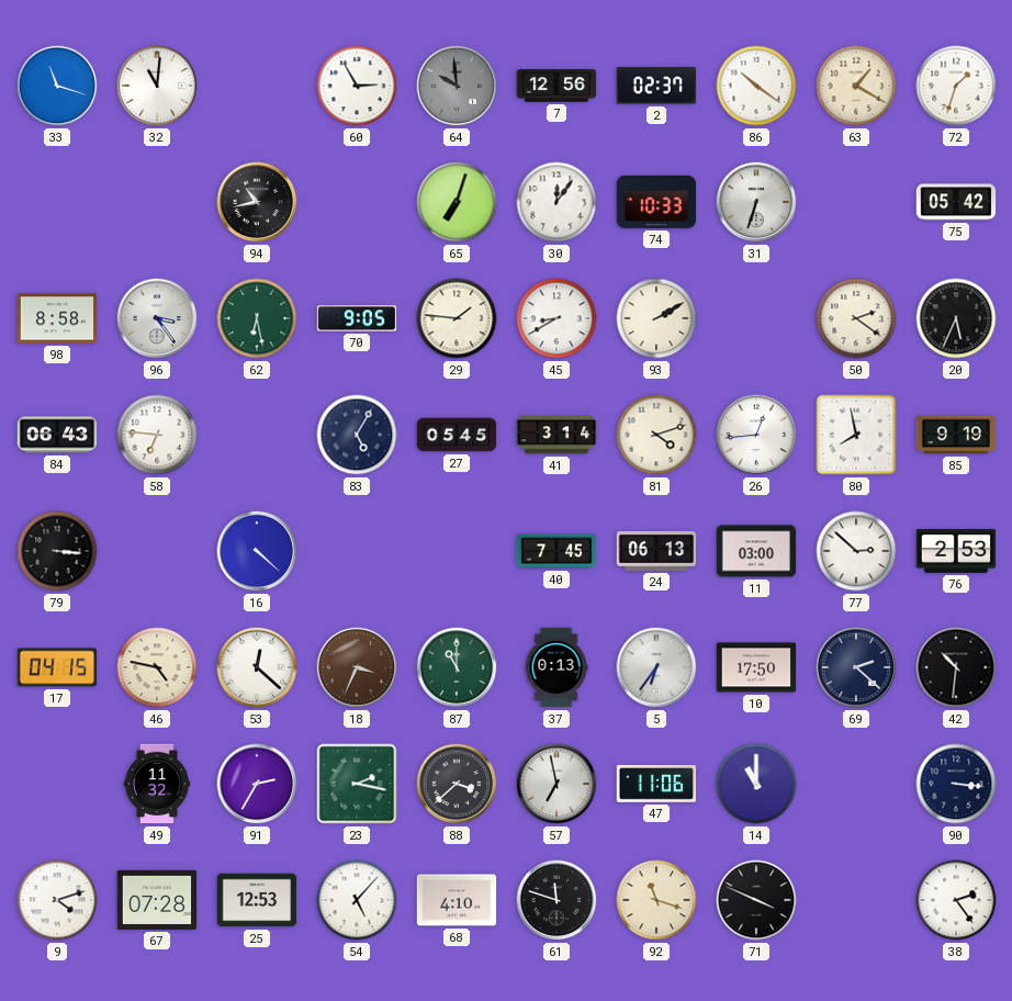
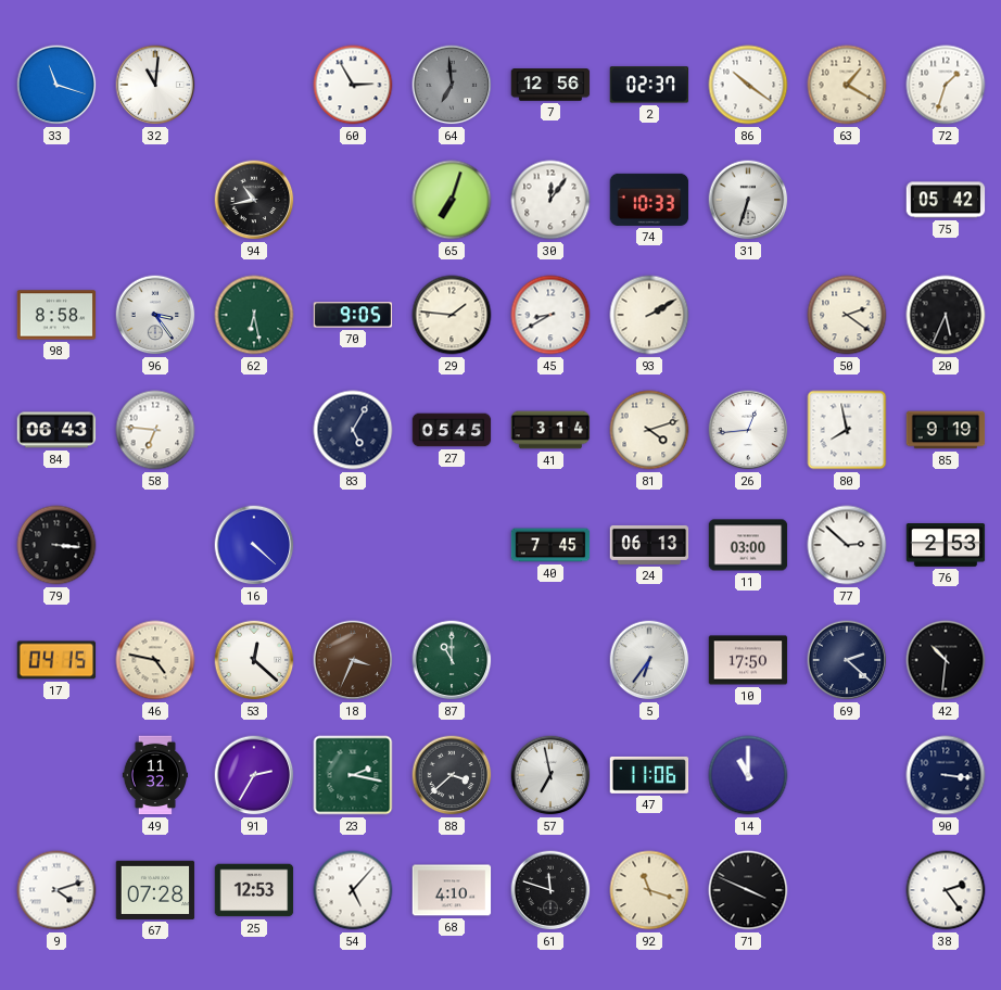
64: 9:59 -> 6:59
37: 0:13 -> none
